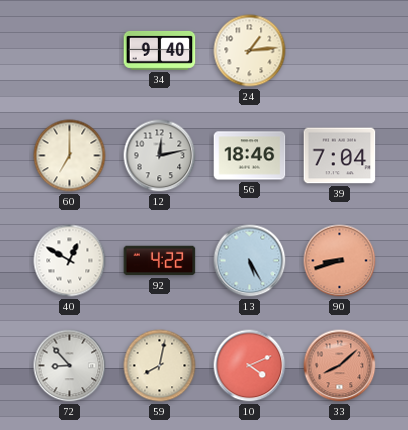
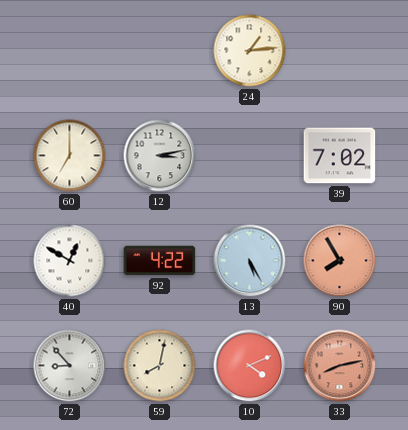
34: 9:40 -> none
12: 12:13 -> 3:13
56: 18:46 -> none
39: 7:04 -> 7:02
90: 8:42 -> 7:55
33: 8:08 -> 8:13
